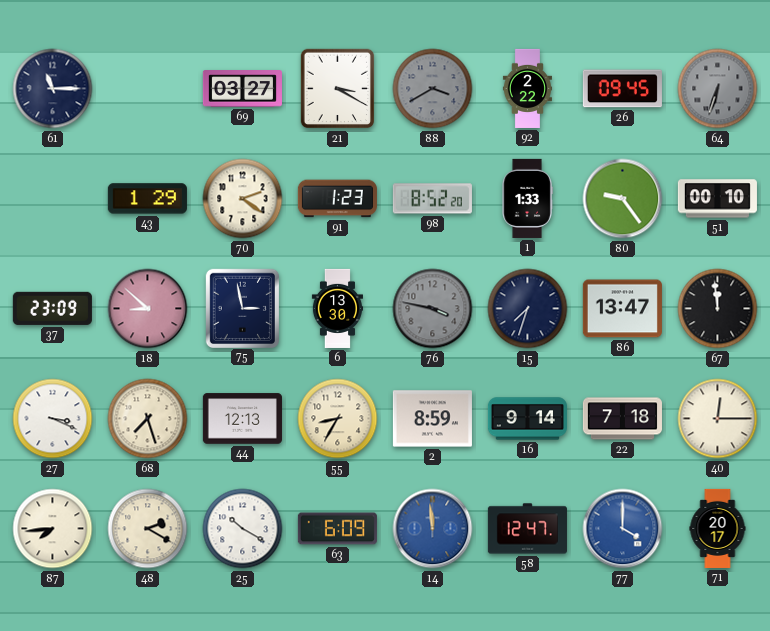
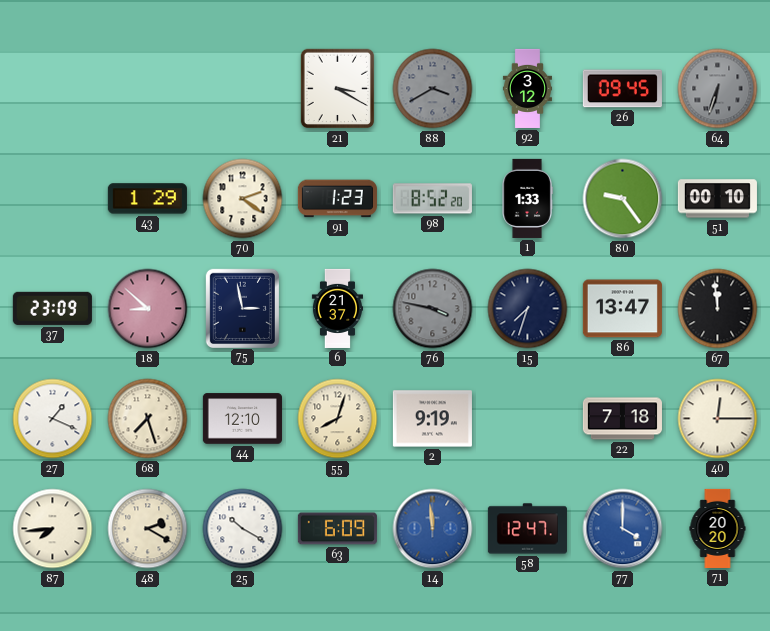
61: 11:15 -> none
69: 03:27 -> none
92: 2:22 -> 3:12
6: 13:30 -> 21:37
27: 3:19 -> 1:19
44: 12:13 -> 12:10
55: 8:35 -> 8:03
2: 8:59 -> 9:19
16: 9:14 -> none
71: 20:17 -> 20:20
